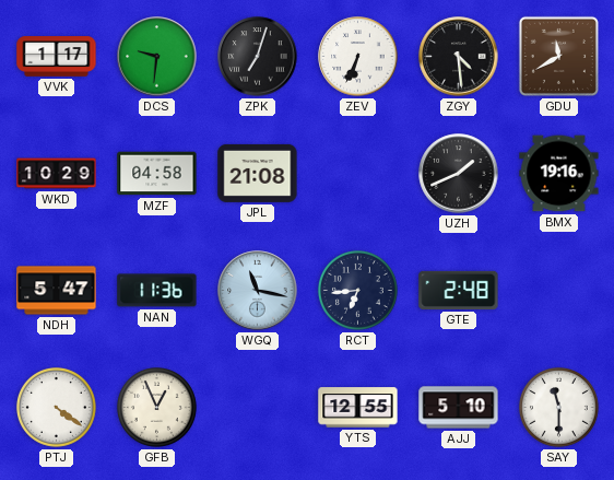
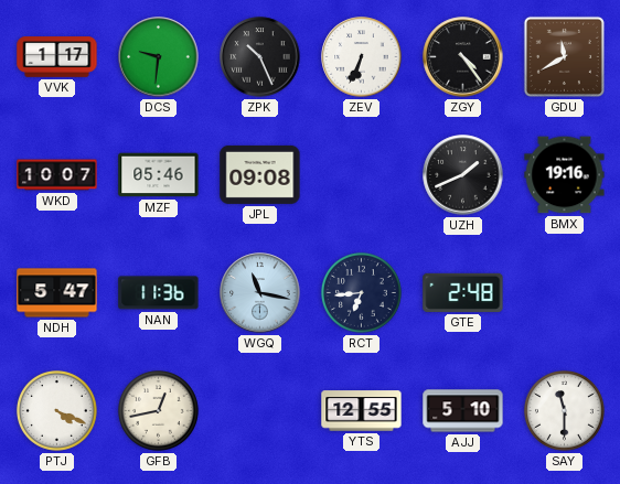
ZPK: 7:03 -> 10:26
ZGY: 4:29 -> 4:24
WKD: 10:29 -> 10:07
MZF: 04:58 -> 05:46
JPL: 21:08 -> 09:08
PTJ: 4:21 -> 4:19
GFB: 12:56 -> 12:43
